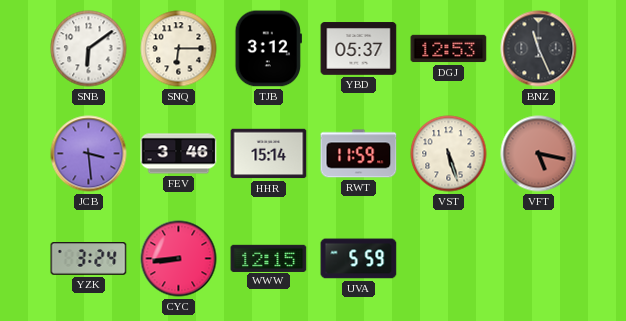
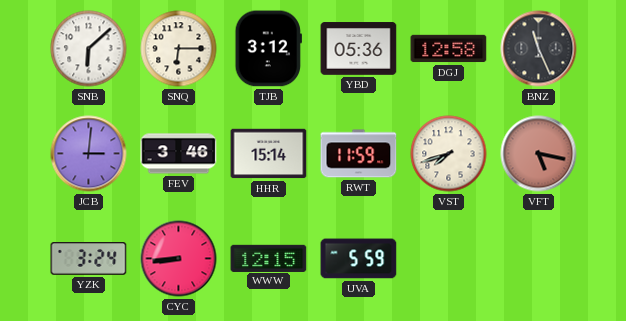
SNB: 6:09 -> 6:08
YBD: 05:37 -> 05:36
DGJ: 12:53 -> 12:58
JCB: 3:29 -> 3:01
VST: 5:27 -> 7:42
